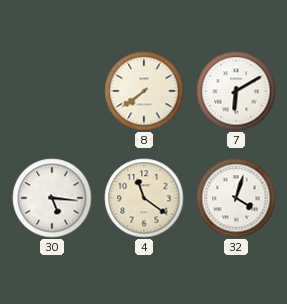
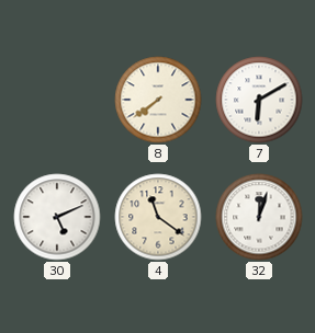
30: 5:16 -> 5:11
32: 4:03 -> 12:03
